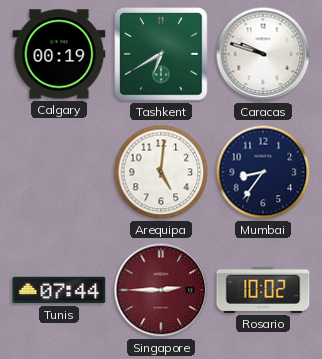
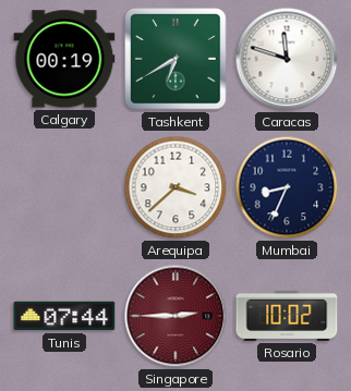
Caracas: 9:48 -> 11:48
Arequipa: 5:01 -> 3:38
Mumbai: 8:36 -> 8:34
